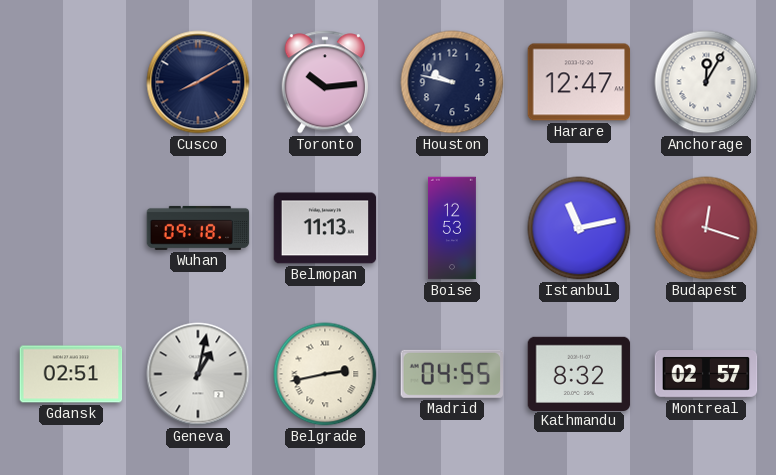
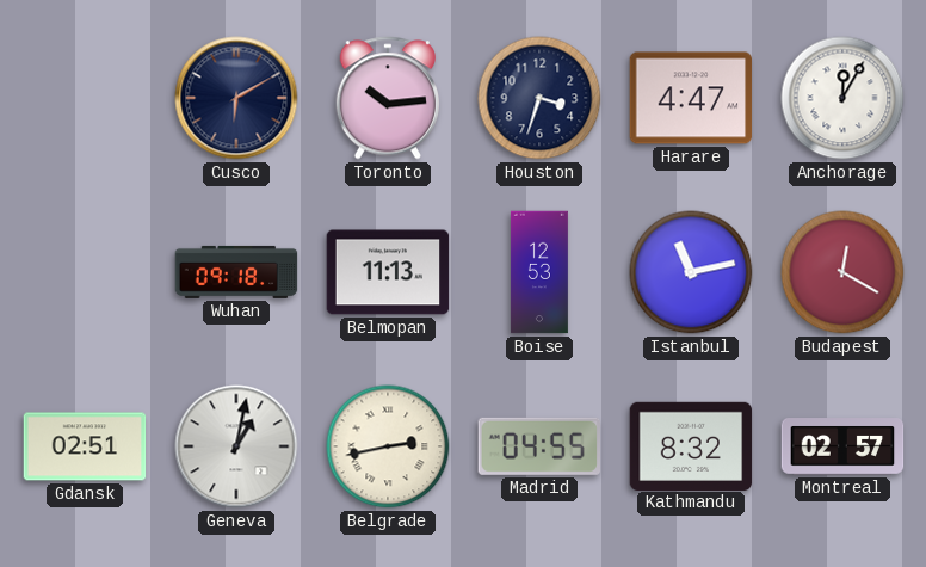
Cusco: 8:10 -> 6:10
Houston: 9:47 -> 3:33
Harare: 12:47 -> 4:47
Budapest: 12:18 -> 12:20
